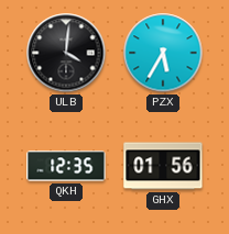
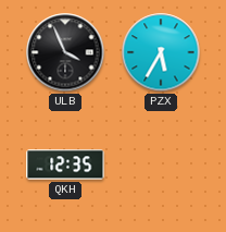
ULB: 4:01 -> 3:56
GHX: 01:56 -> none
